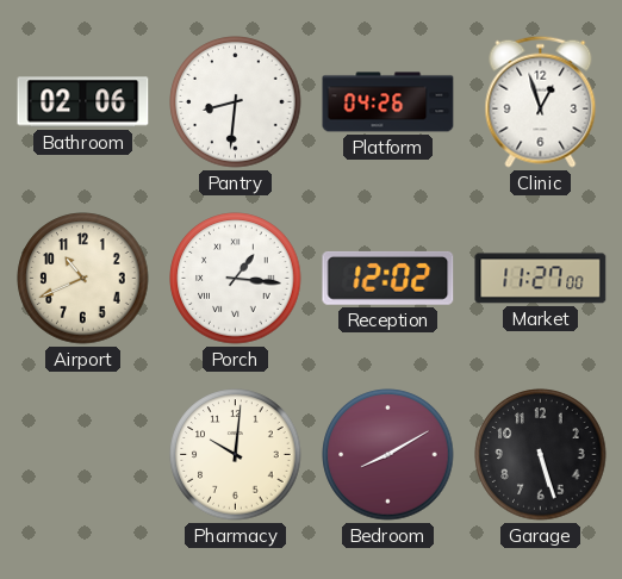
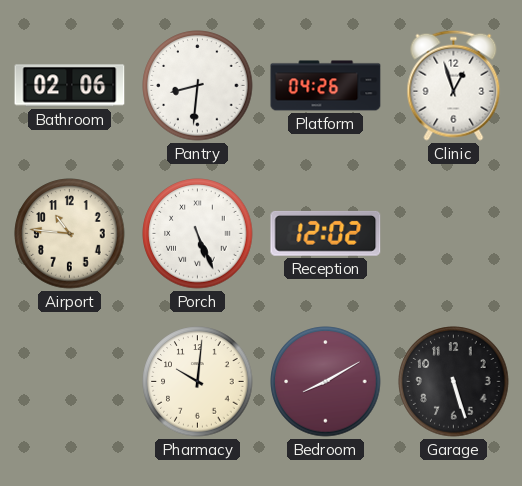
Airport: 10:41 -> 10:46
Porch: 1:16 -> 5:26
Market: 11:27 -> none
